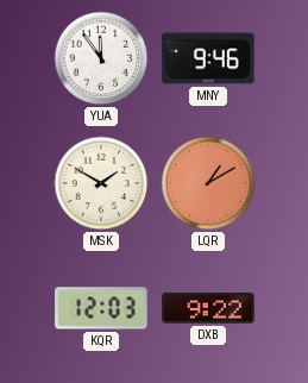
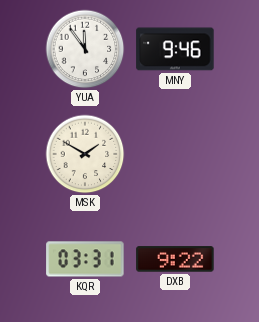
LQR: 1:10 -> none
KQR: 12:03 -> 03:31
